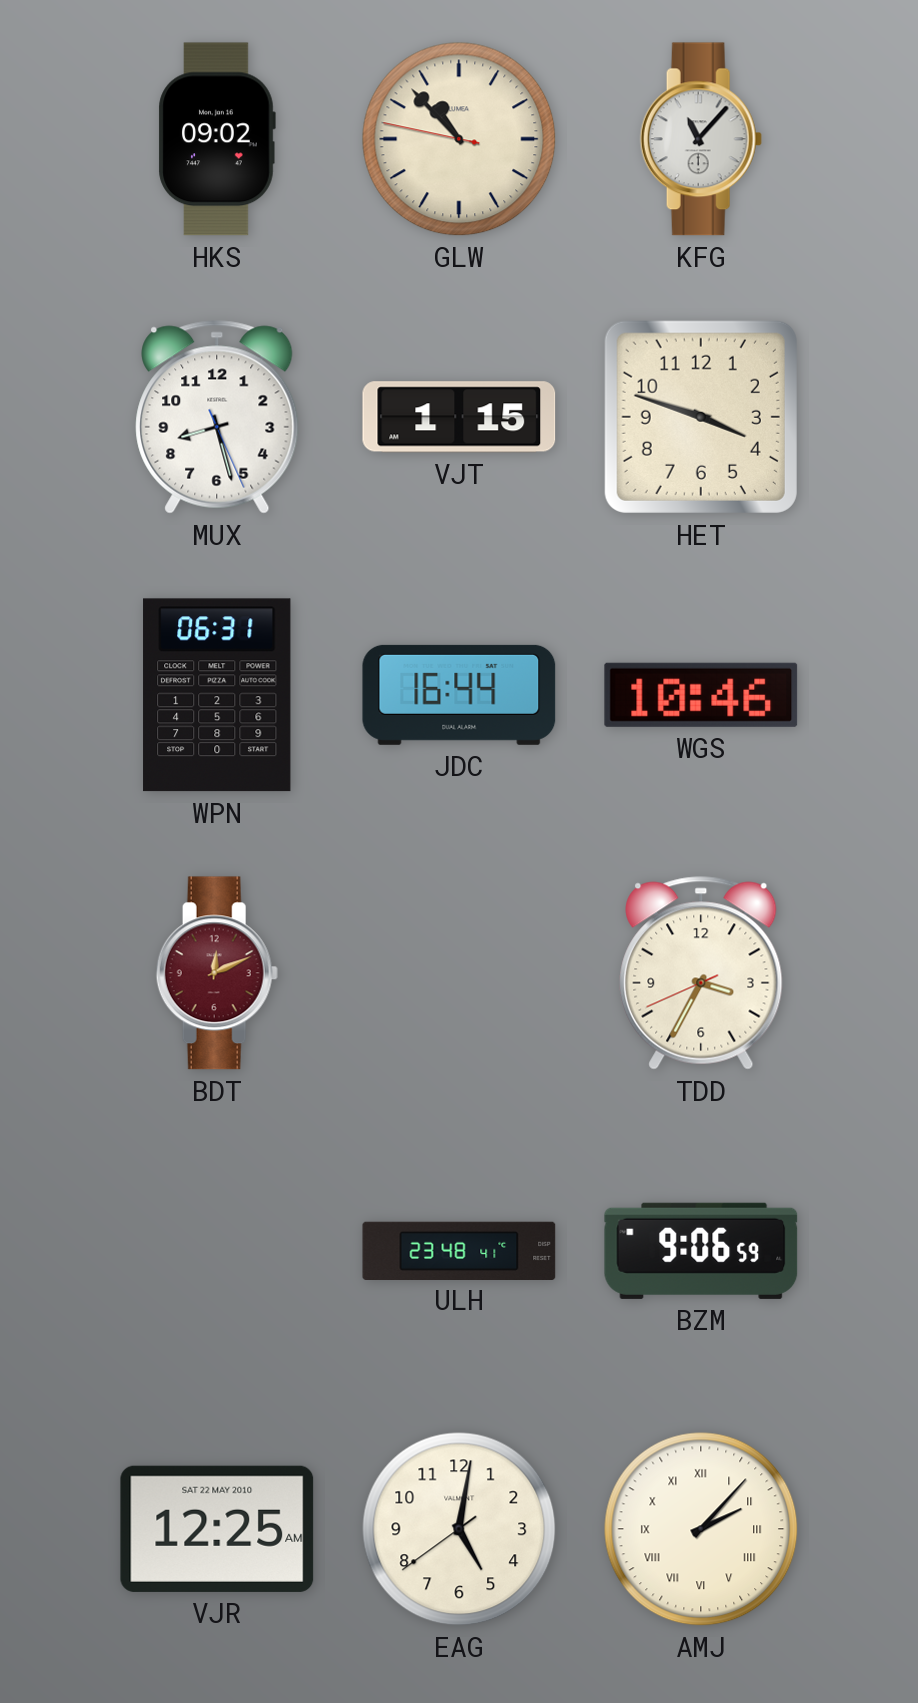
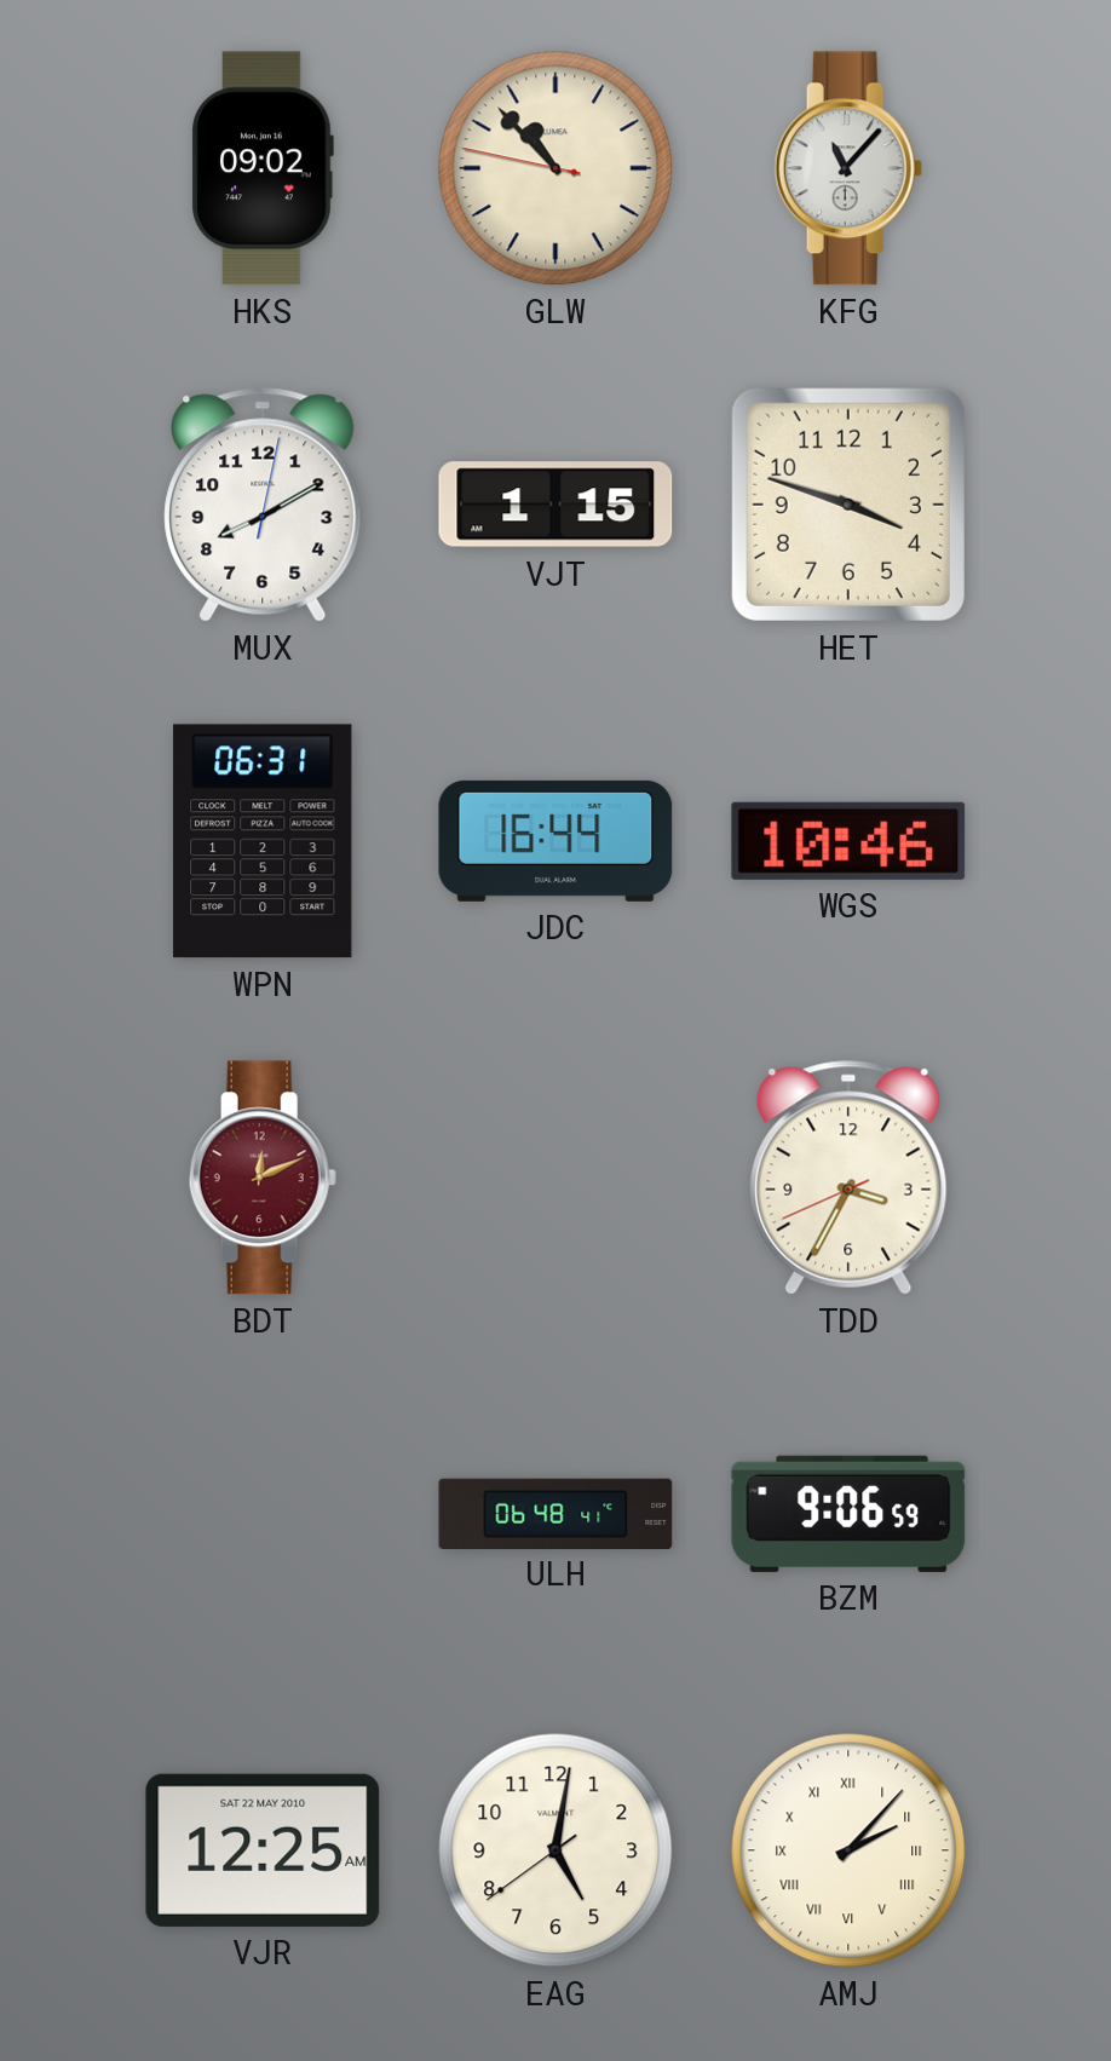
MUX: 8:27 -> 8:10
ULH: 23:48 -> 06:48
